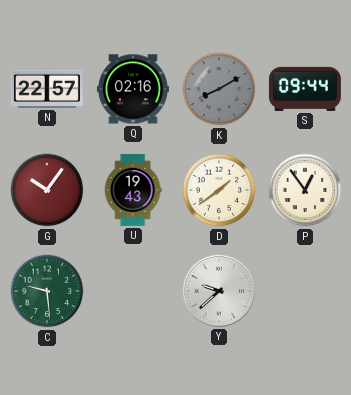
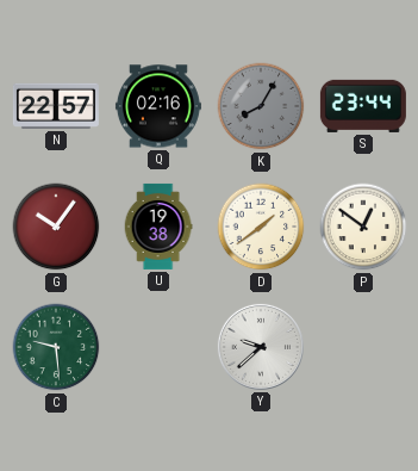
K: 8:10 -> 8:05
S: 09:44 -> 23:44
U: 19:43 -> 19:38
P: 12:54 -> 12:51
